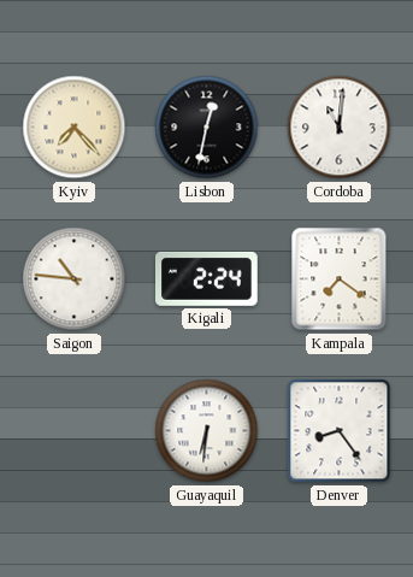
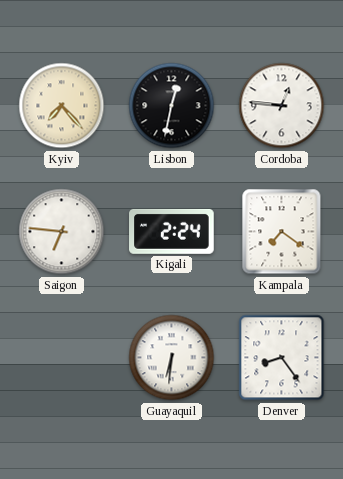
Cordoba: 11:01 -> 12:46
Saigon: 10:46 -> 6:46
